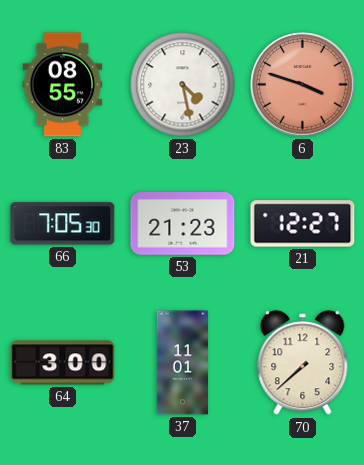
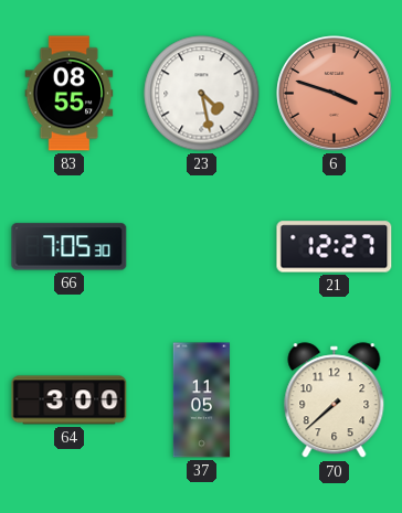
53: 21:23 -> none
37: 11:01 -> 11:05
